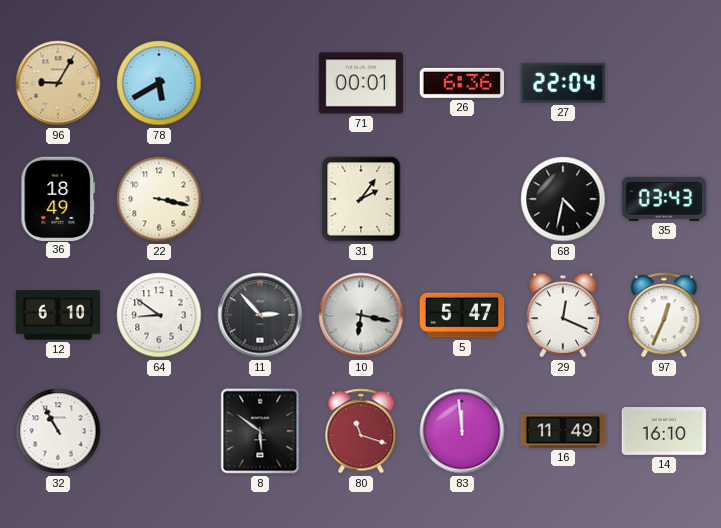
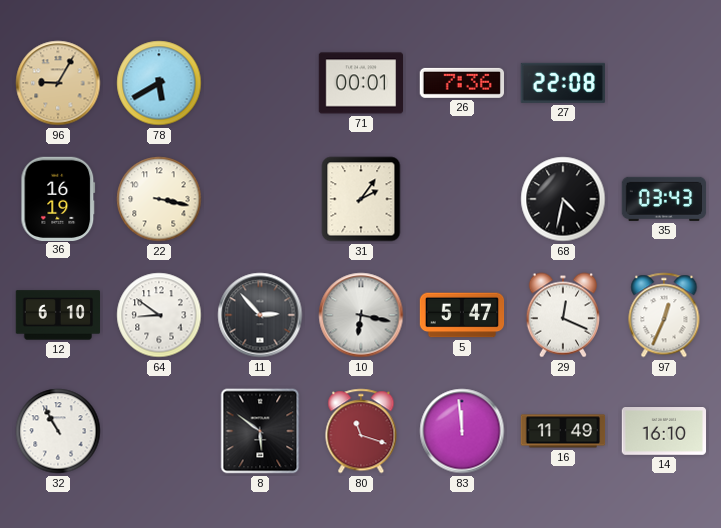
26: 6:36 -> 7:36
27: 22:04 -> 22:08
36: 18:49 -> 16:19
